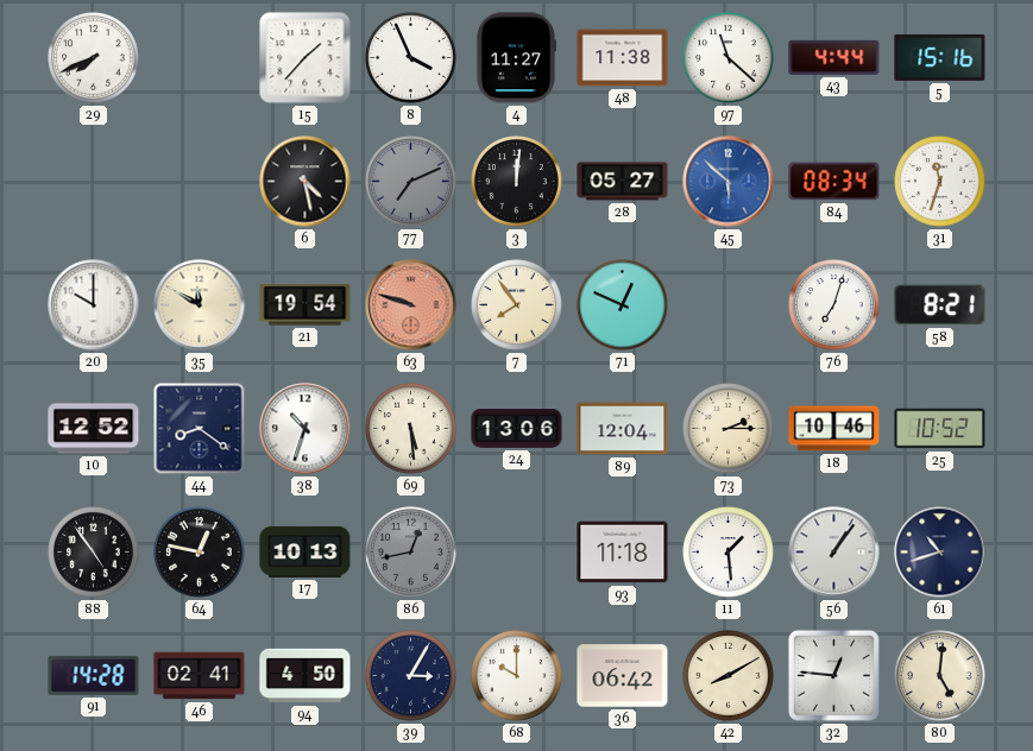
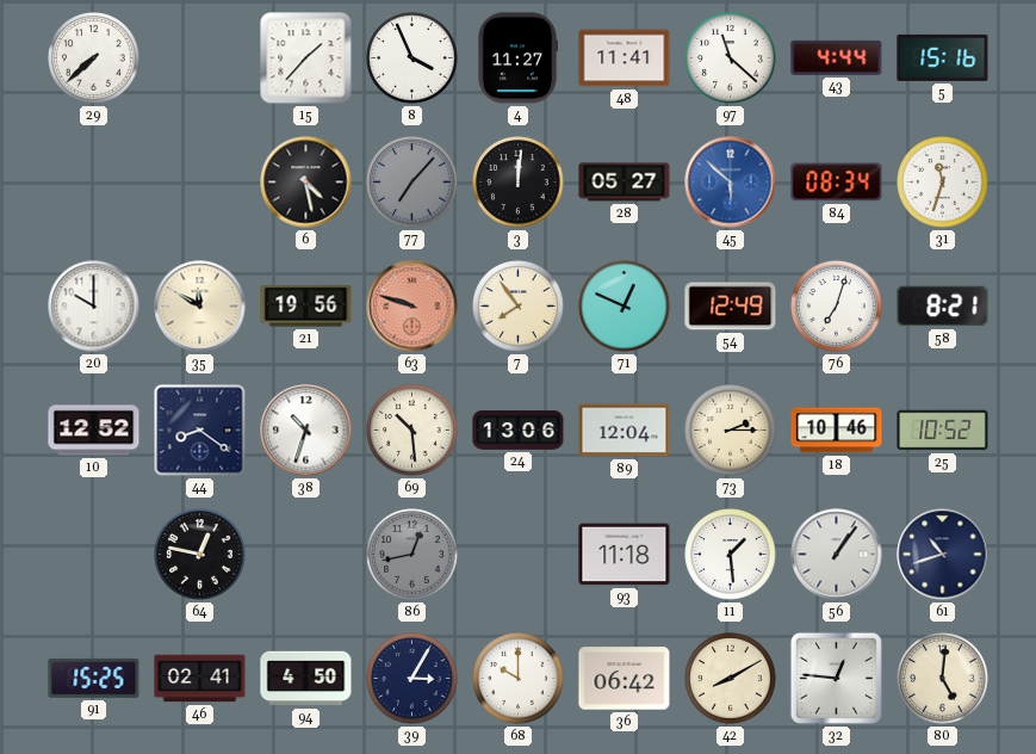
29: 7:41 -> 7:38
48: 11:38 -> 11:41
77: 7:11 -> 7:07
21: 19:54 -> 19:56
54: none -> 12:49
69: 5:29 -> 10:29
88: 4:54 -> none
17: 10:13 -> none
91: 14:28 -> 15:25
